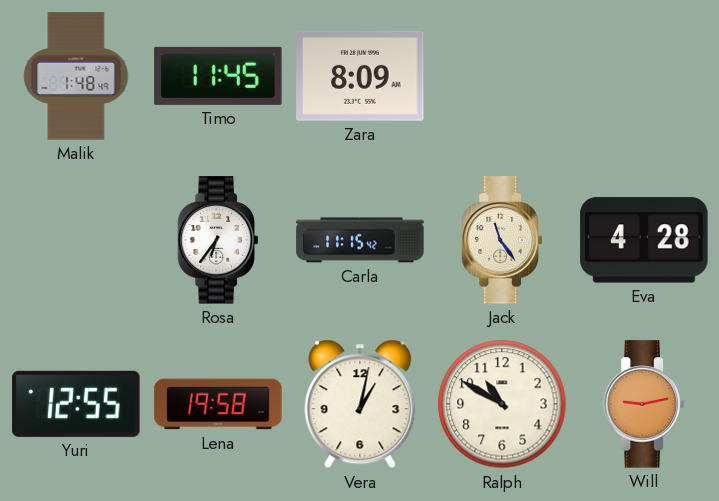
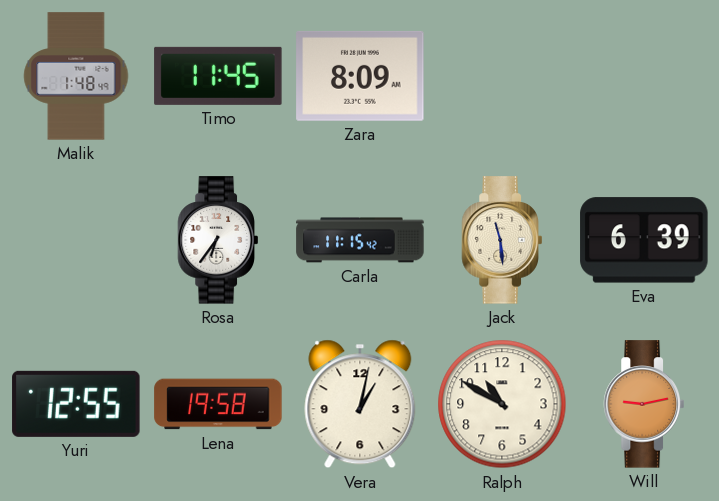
Jack: 11:24 -> 11:29
Eva: 4:28 -> 6:39
